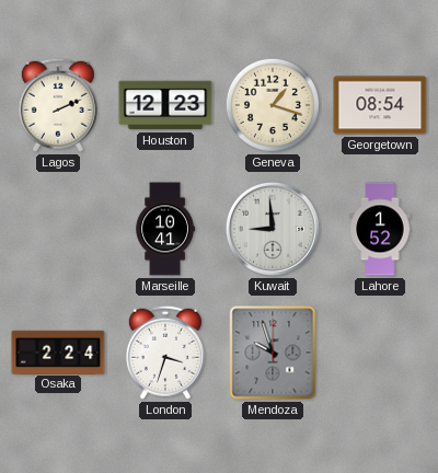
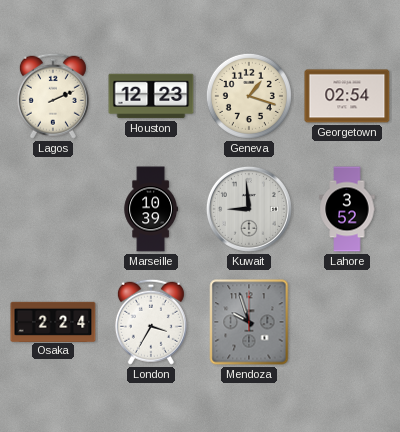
Georgetown: 08:54 -> 02:54
Marseille: 10:41 -> 10:39
Lahore: 1:52 -> 3:52
London: 3:33 -> 3:35
